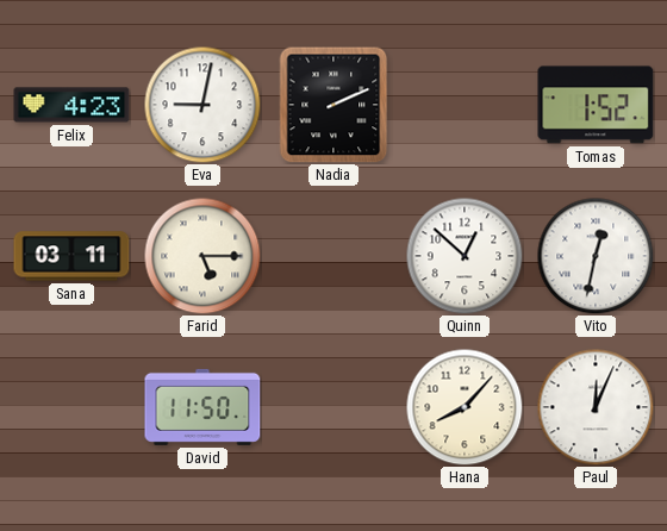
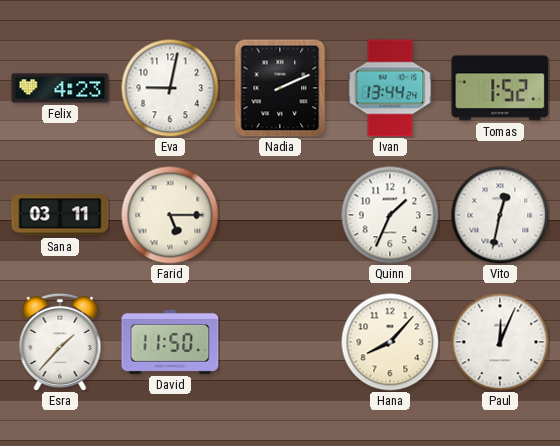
Ivan: none -> 13:44
Quinn: 12:52 -> 1:34
Esra: none -> 1:37
